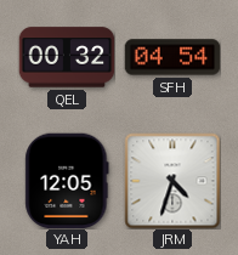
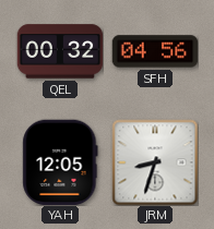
SFH: 04:54 -> 04:56
JRM: 4:33 -> 8:33
